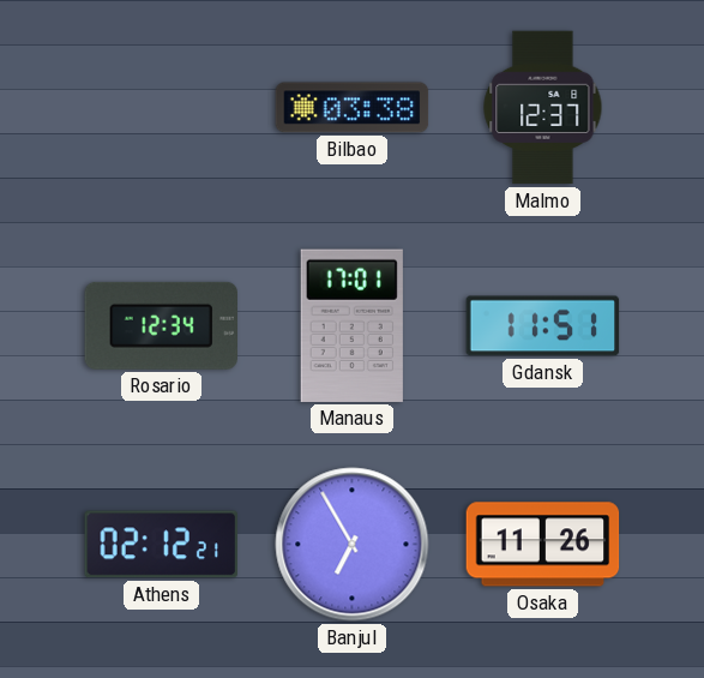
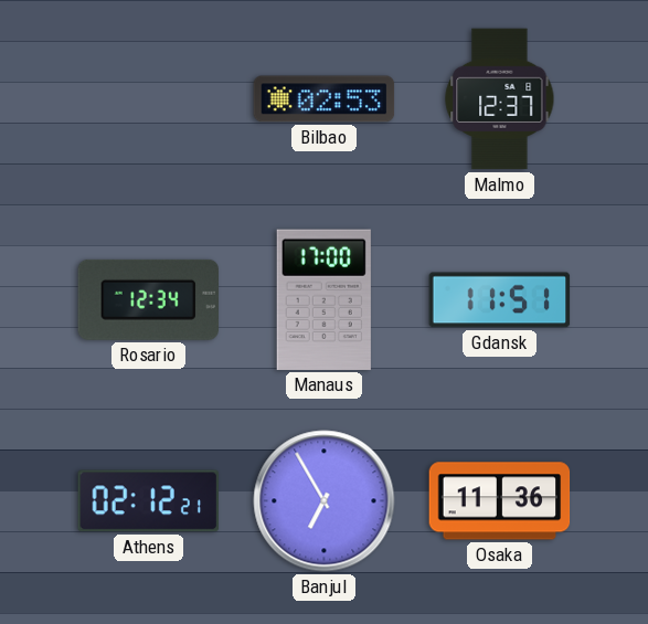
Bilbao: 03:38 -> 02:53
Manaus: 17:01 -> 17:00
Osaka: 11:26 -> 11:36
